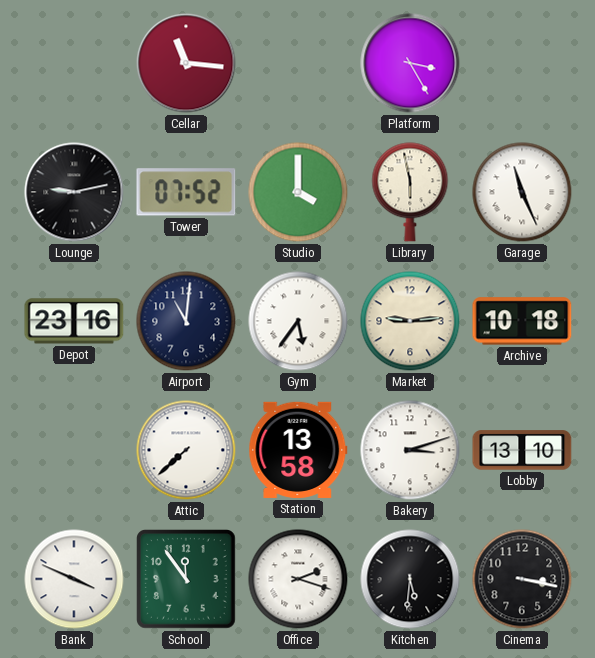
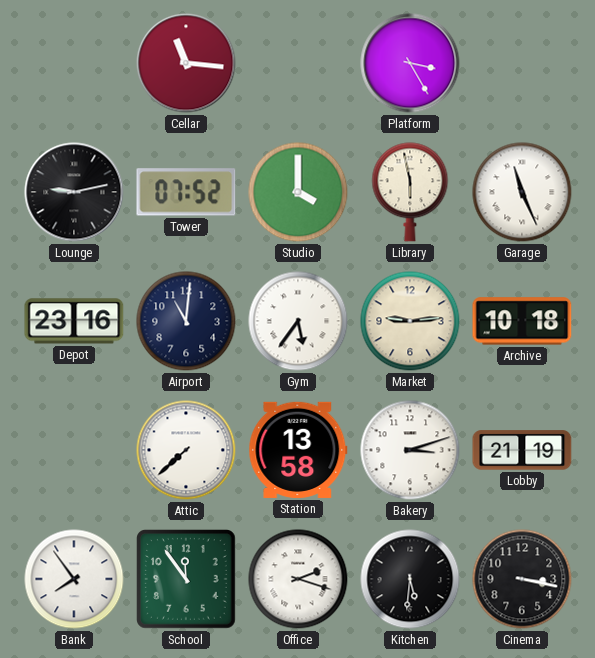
Lobby: 13:10 -> 21:19
Bank: 3:49 -> 7:54
